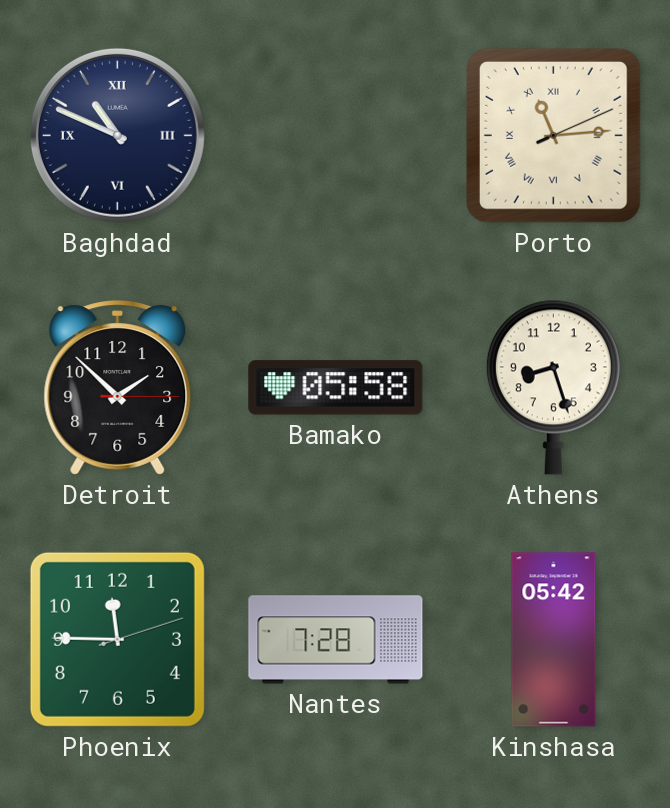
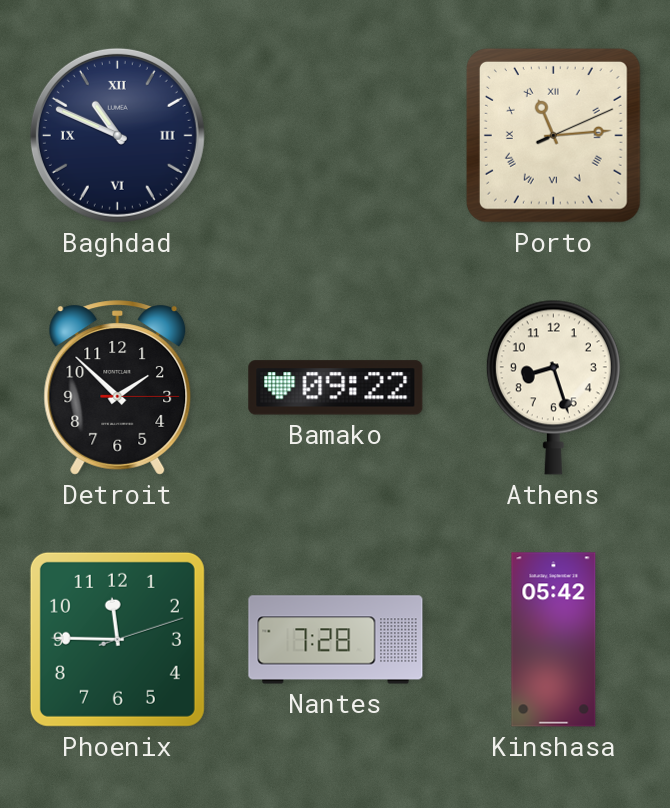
Bamako: 05:58 -> 09:22
